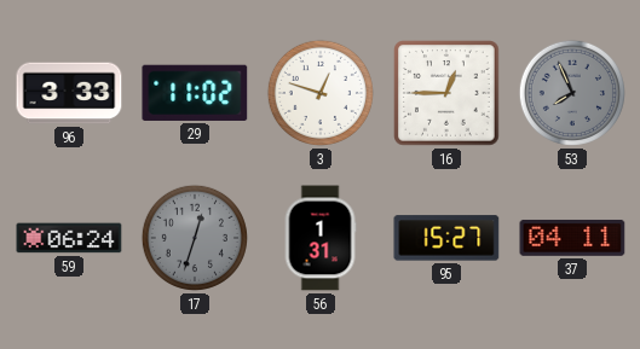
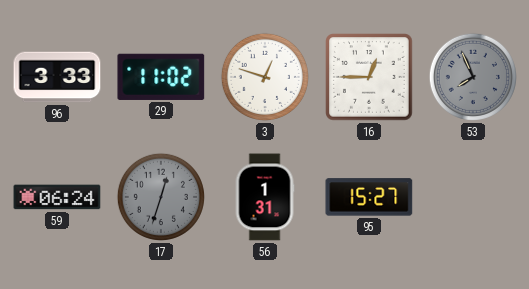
37: 04:11 -> none
